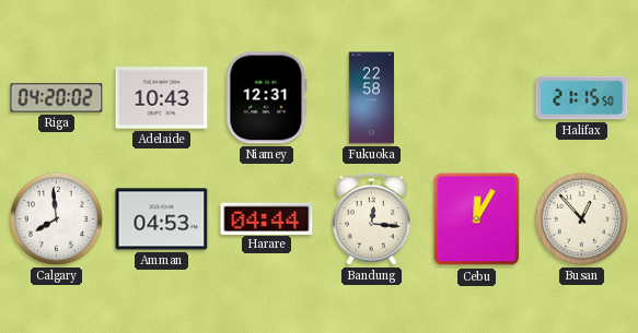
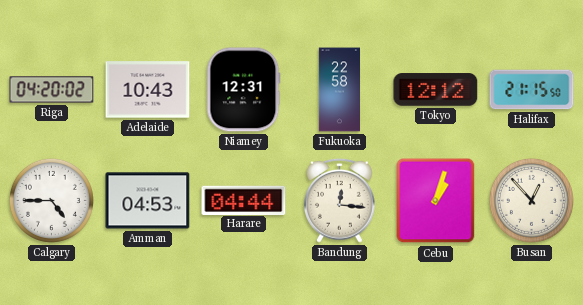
Tokyo: none -> 12:12
Calgary: 7:59 -> 4:45
Cebu: 12:05 -> 1:03
